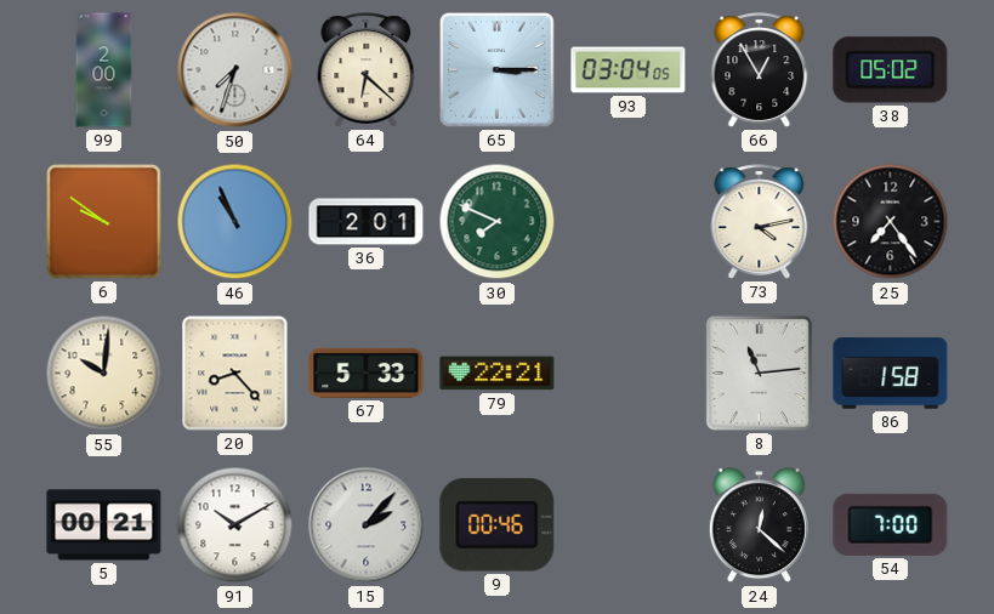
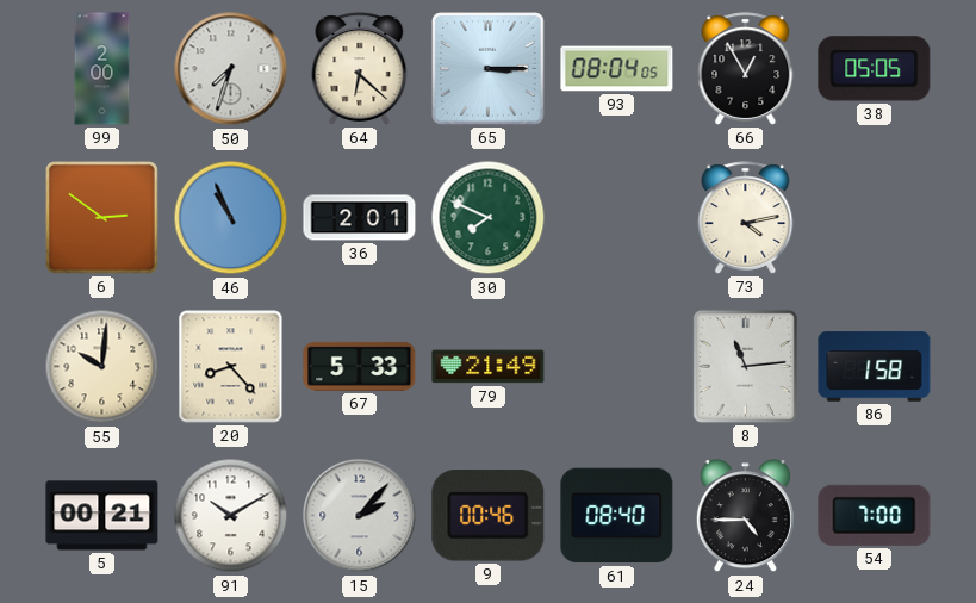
93: 03:04 -> 08:04
38: 05:02 -> 05:05
6: 9:51 -> 2:51
25: 7:24 -> none
79: 22:21 -> 21:49
61: none -> 08:40
24: 12:22 -> 4:45
